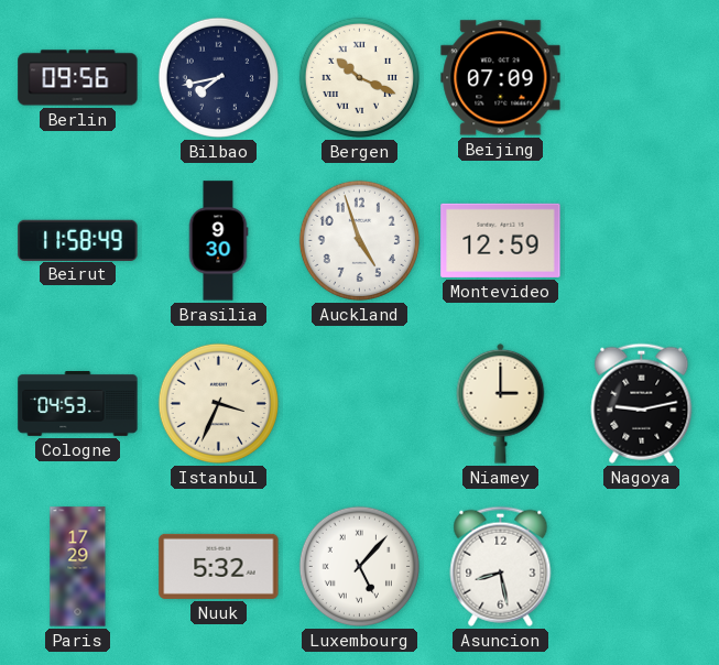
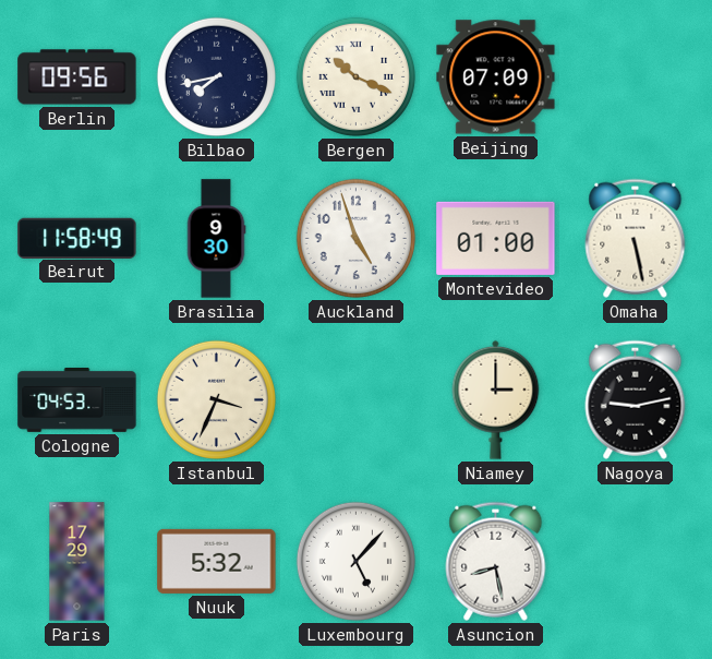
Montevideo: 12:59 -> 01:00
Omaha: none -> 5:28
